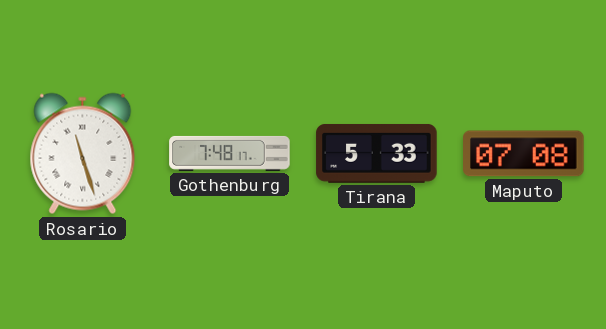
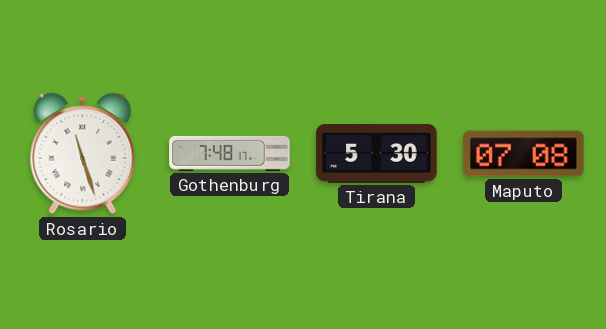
Tirana: 5:33 -> 5:30
